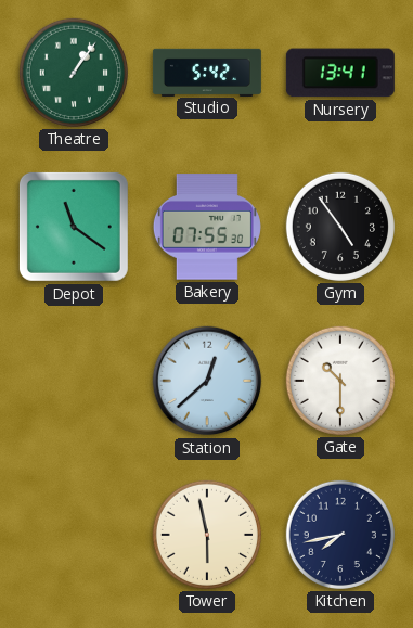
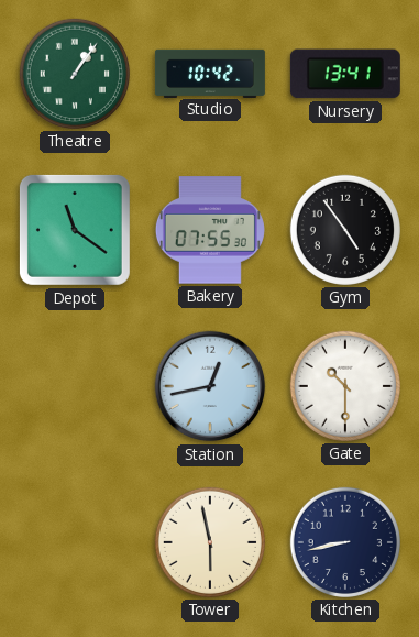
Studio: 5:42 -> 10:42
Station: 12:38 -> 12:43
Kitchen: 7:43 -> 8:43
